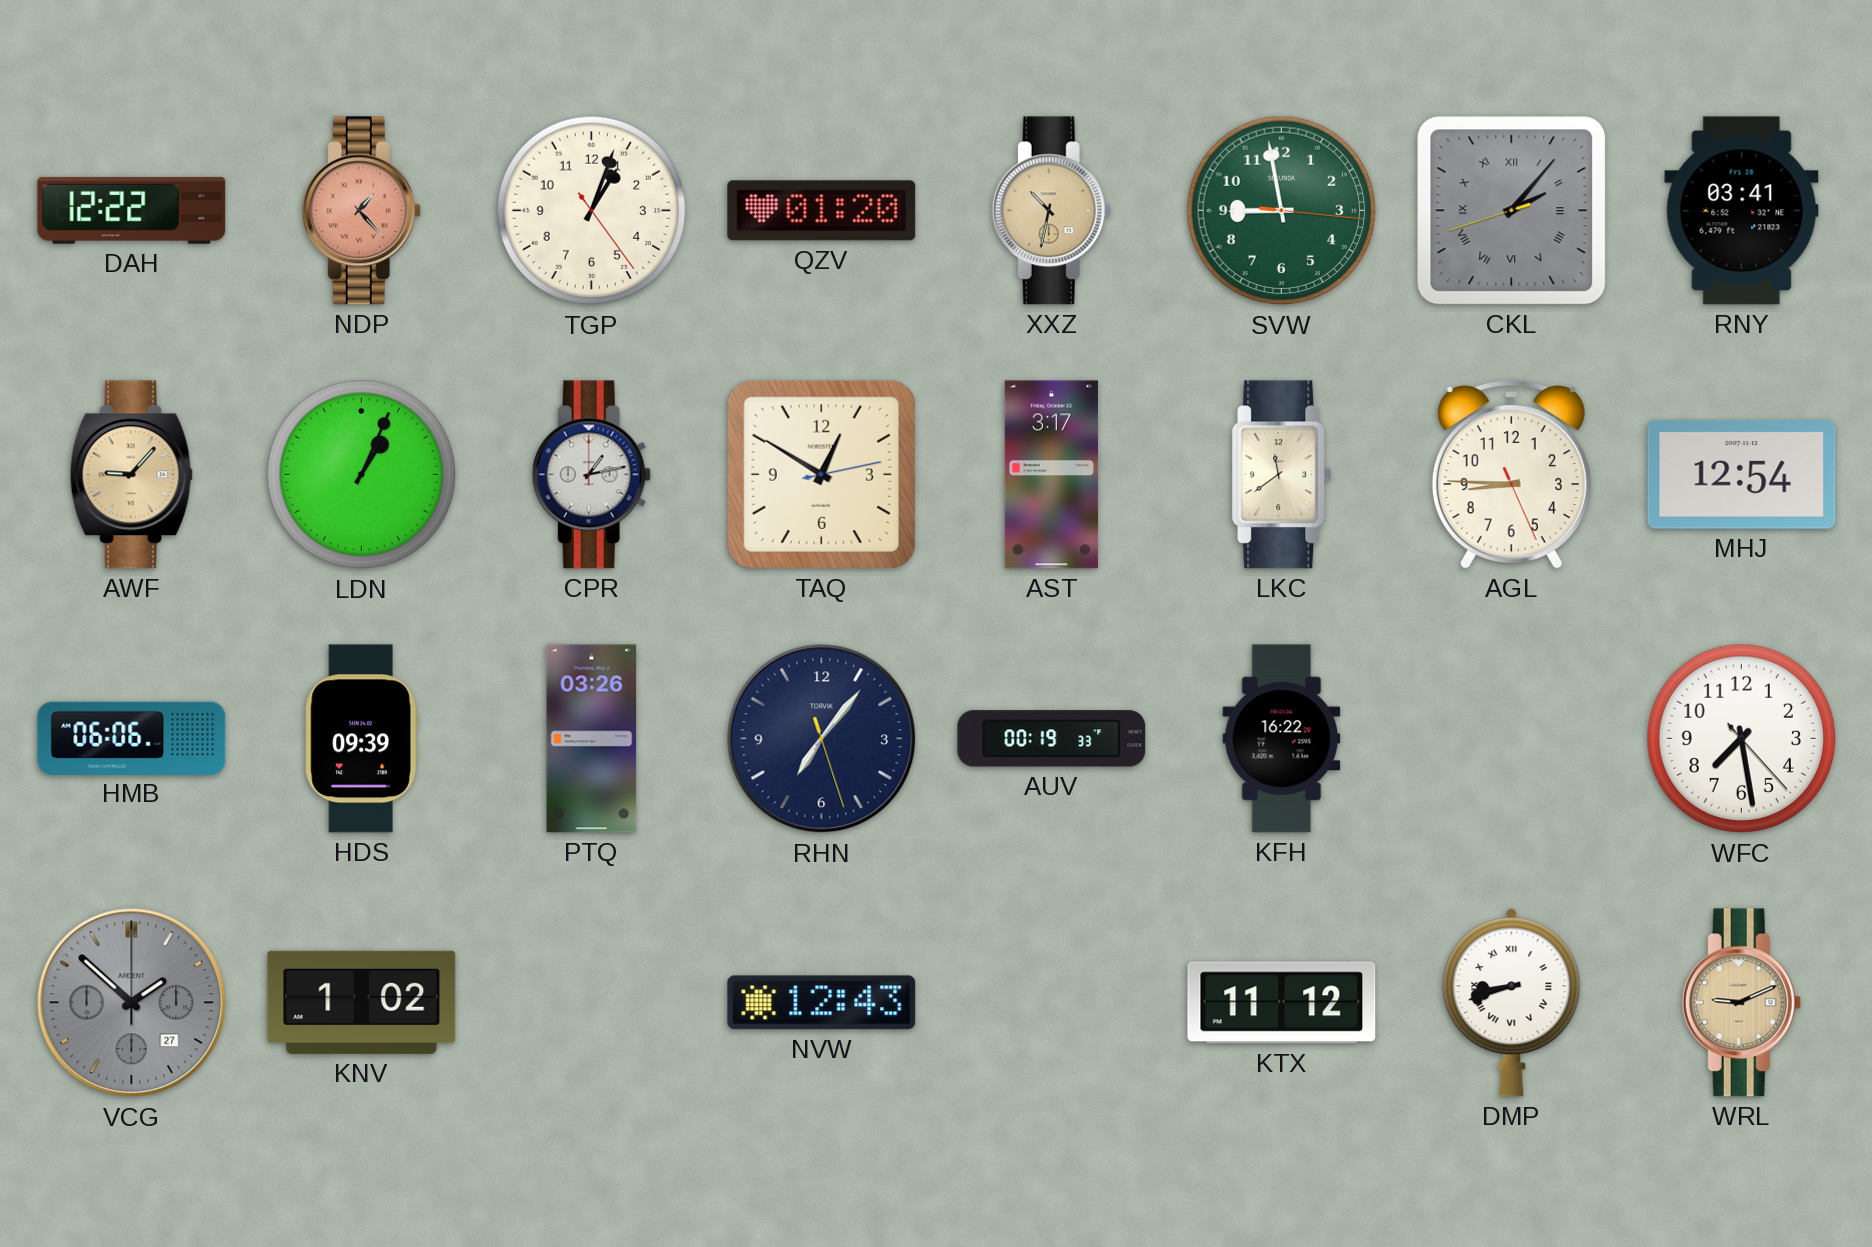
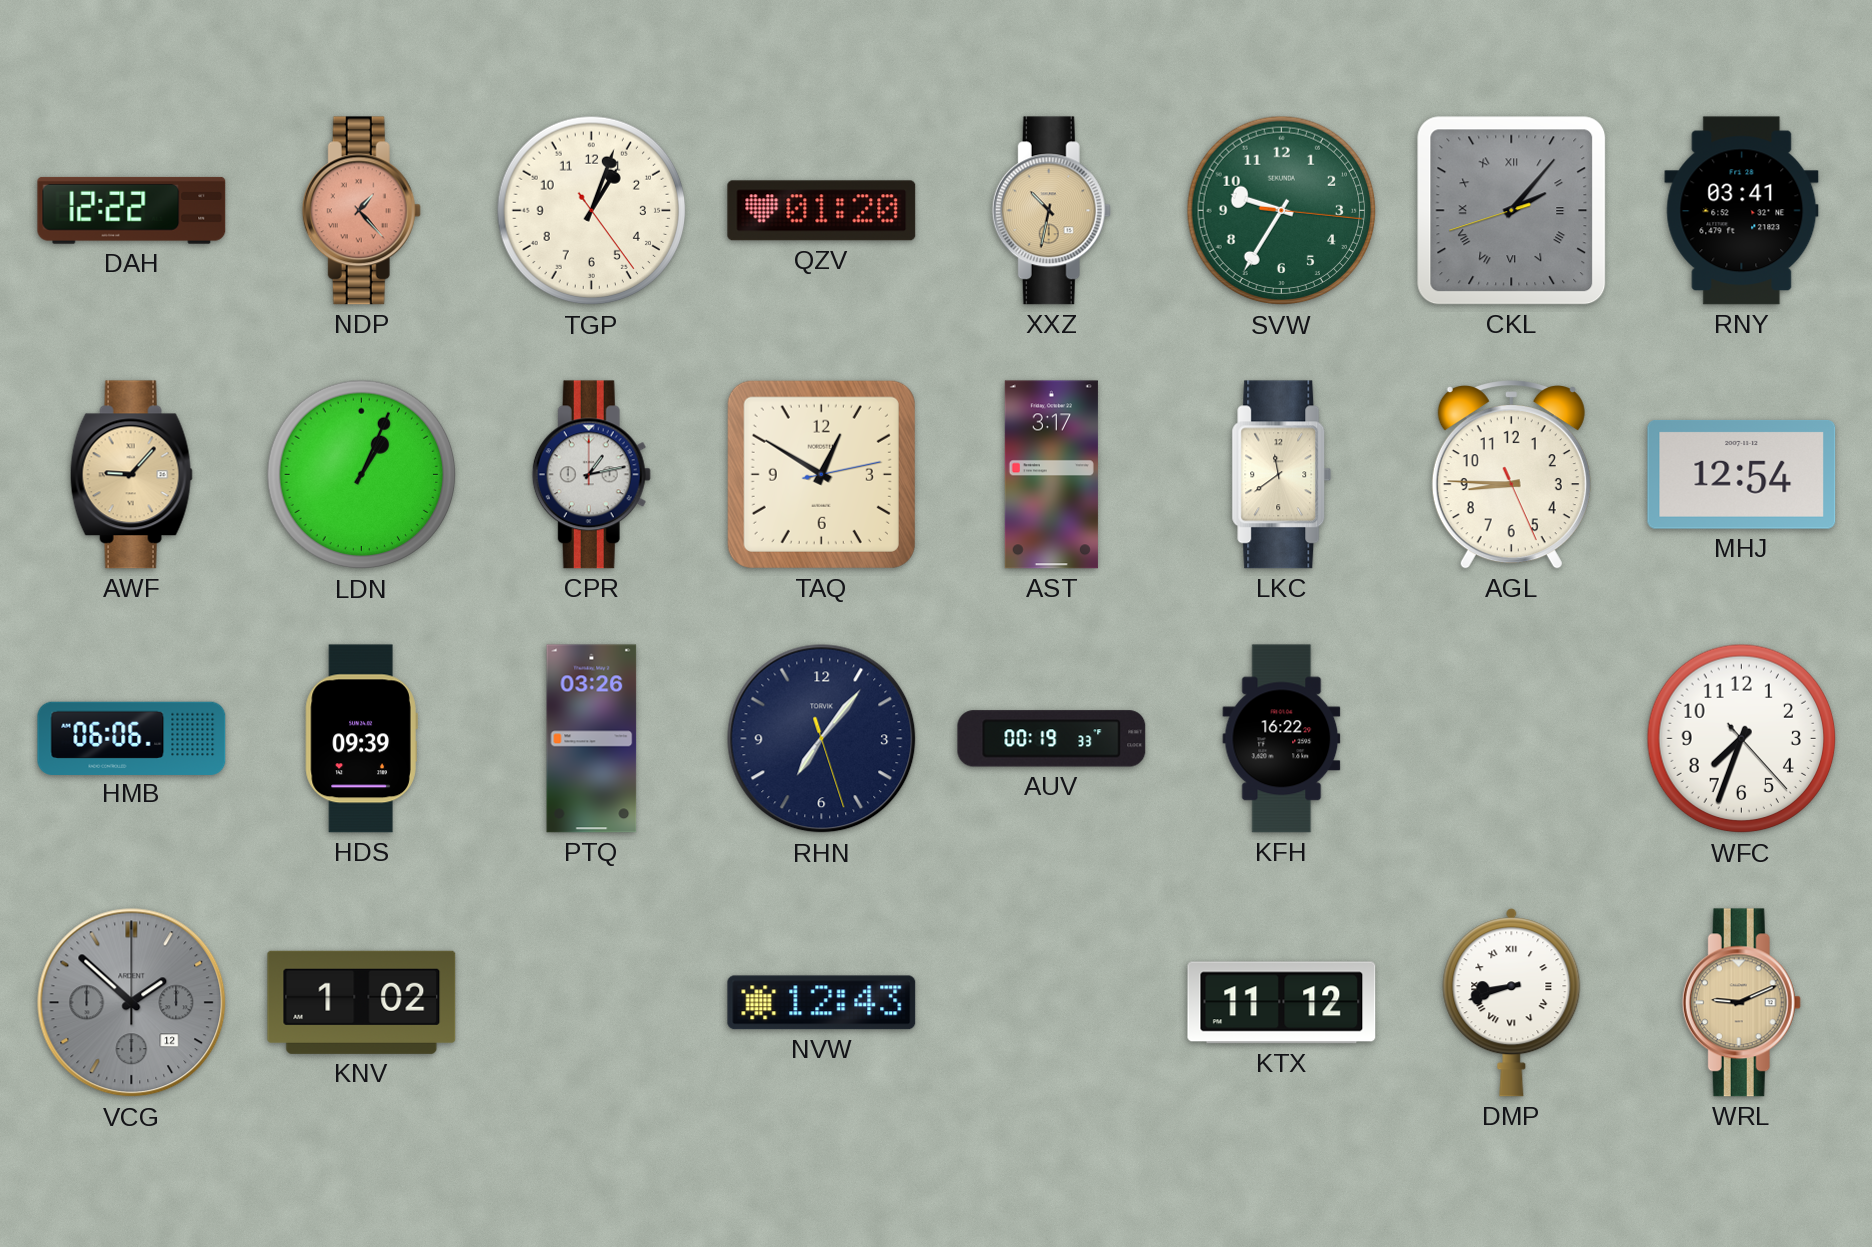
SVW: 8:58 -> 9:35
WFC: 7:28 -> 7:33
VCG date: 27 -> 12
